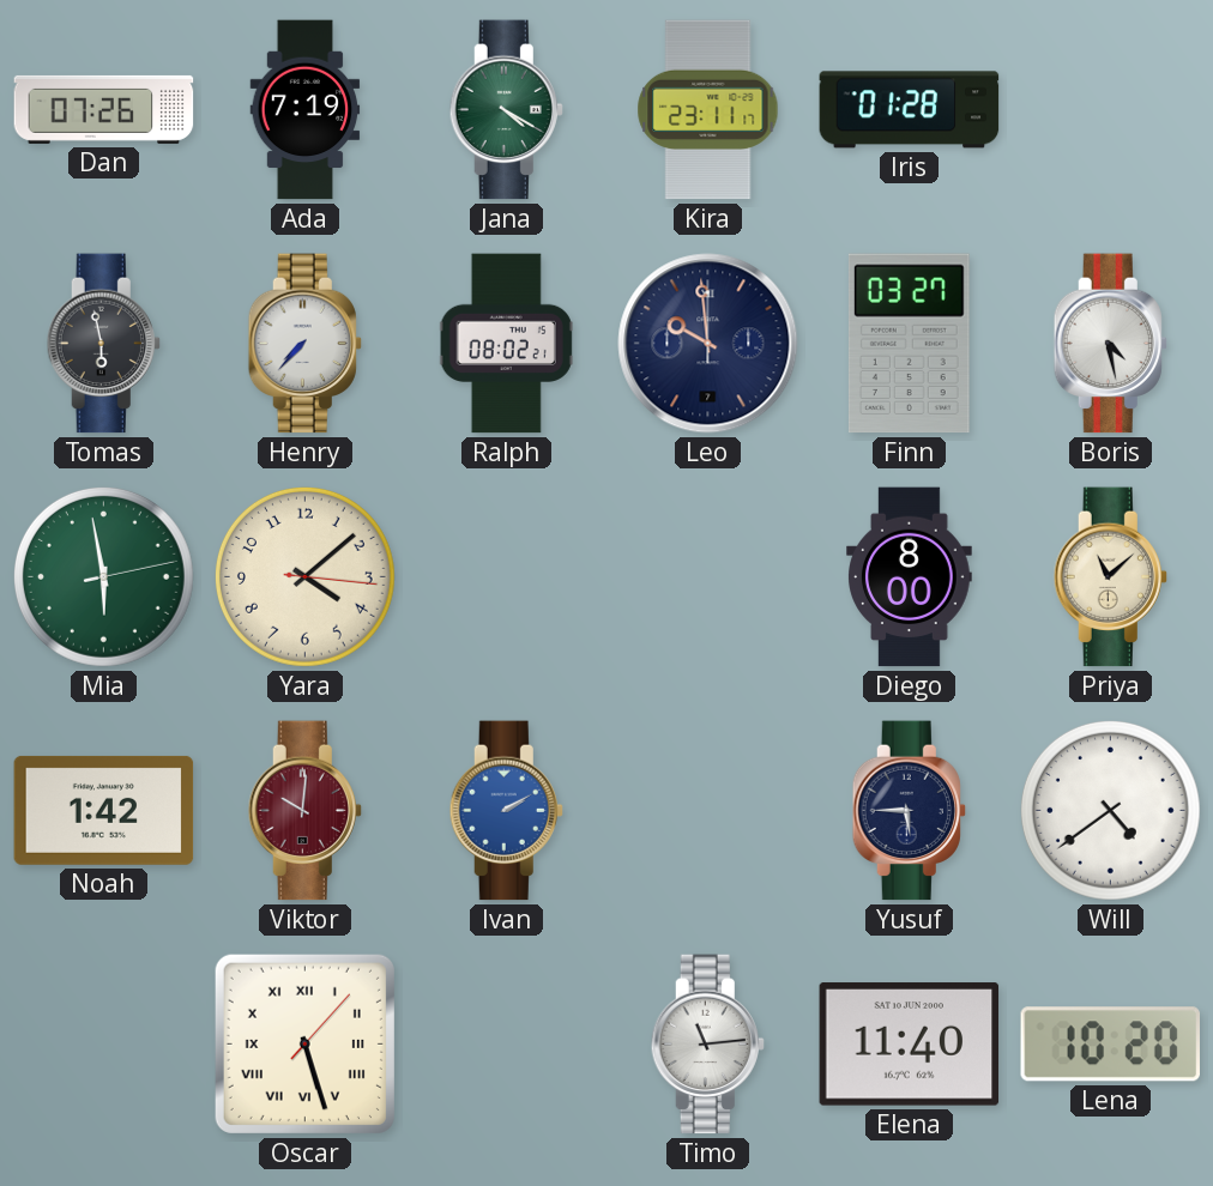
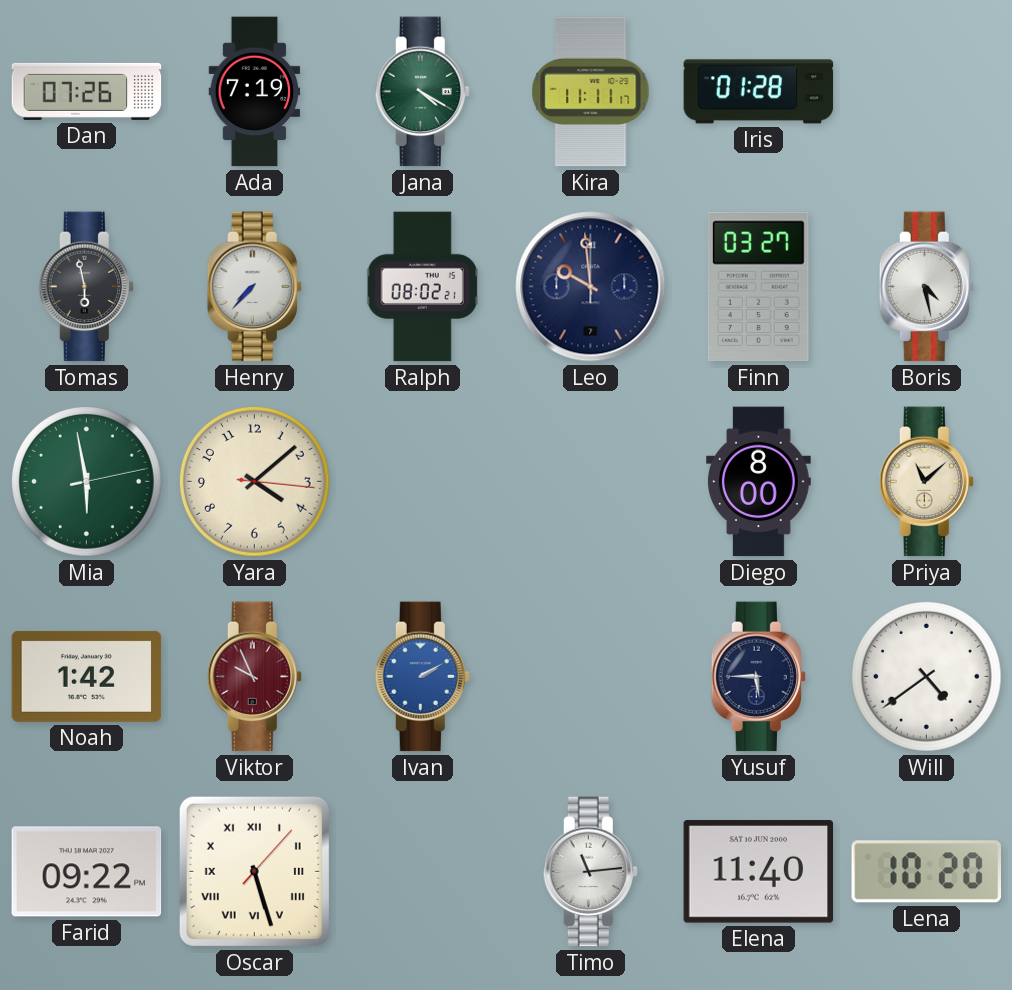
Kira: 23:11 -> 11:11
Viktor: 10:01 -> 9:56
Farid: none -> 09:22
